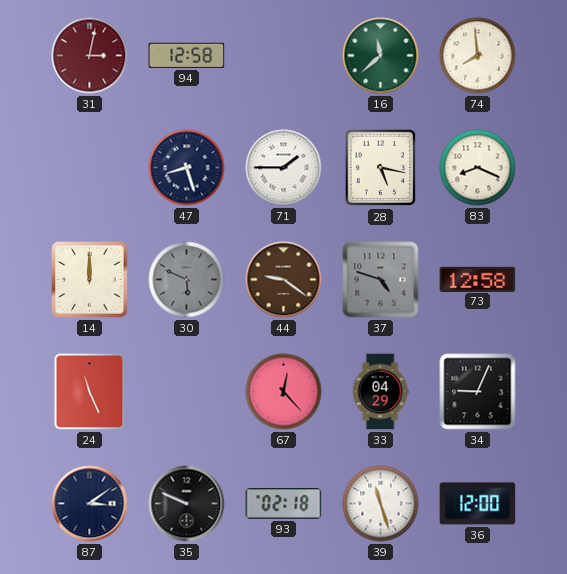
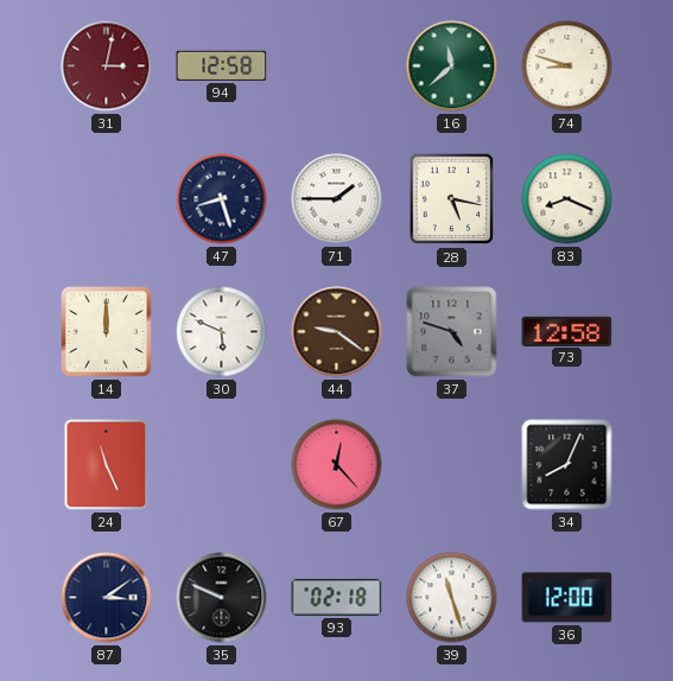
74: 7:59 -> 8:48
30 dial: grey -> white
33: 04:29 -> none
34: 9:04 -> 8:04
